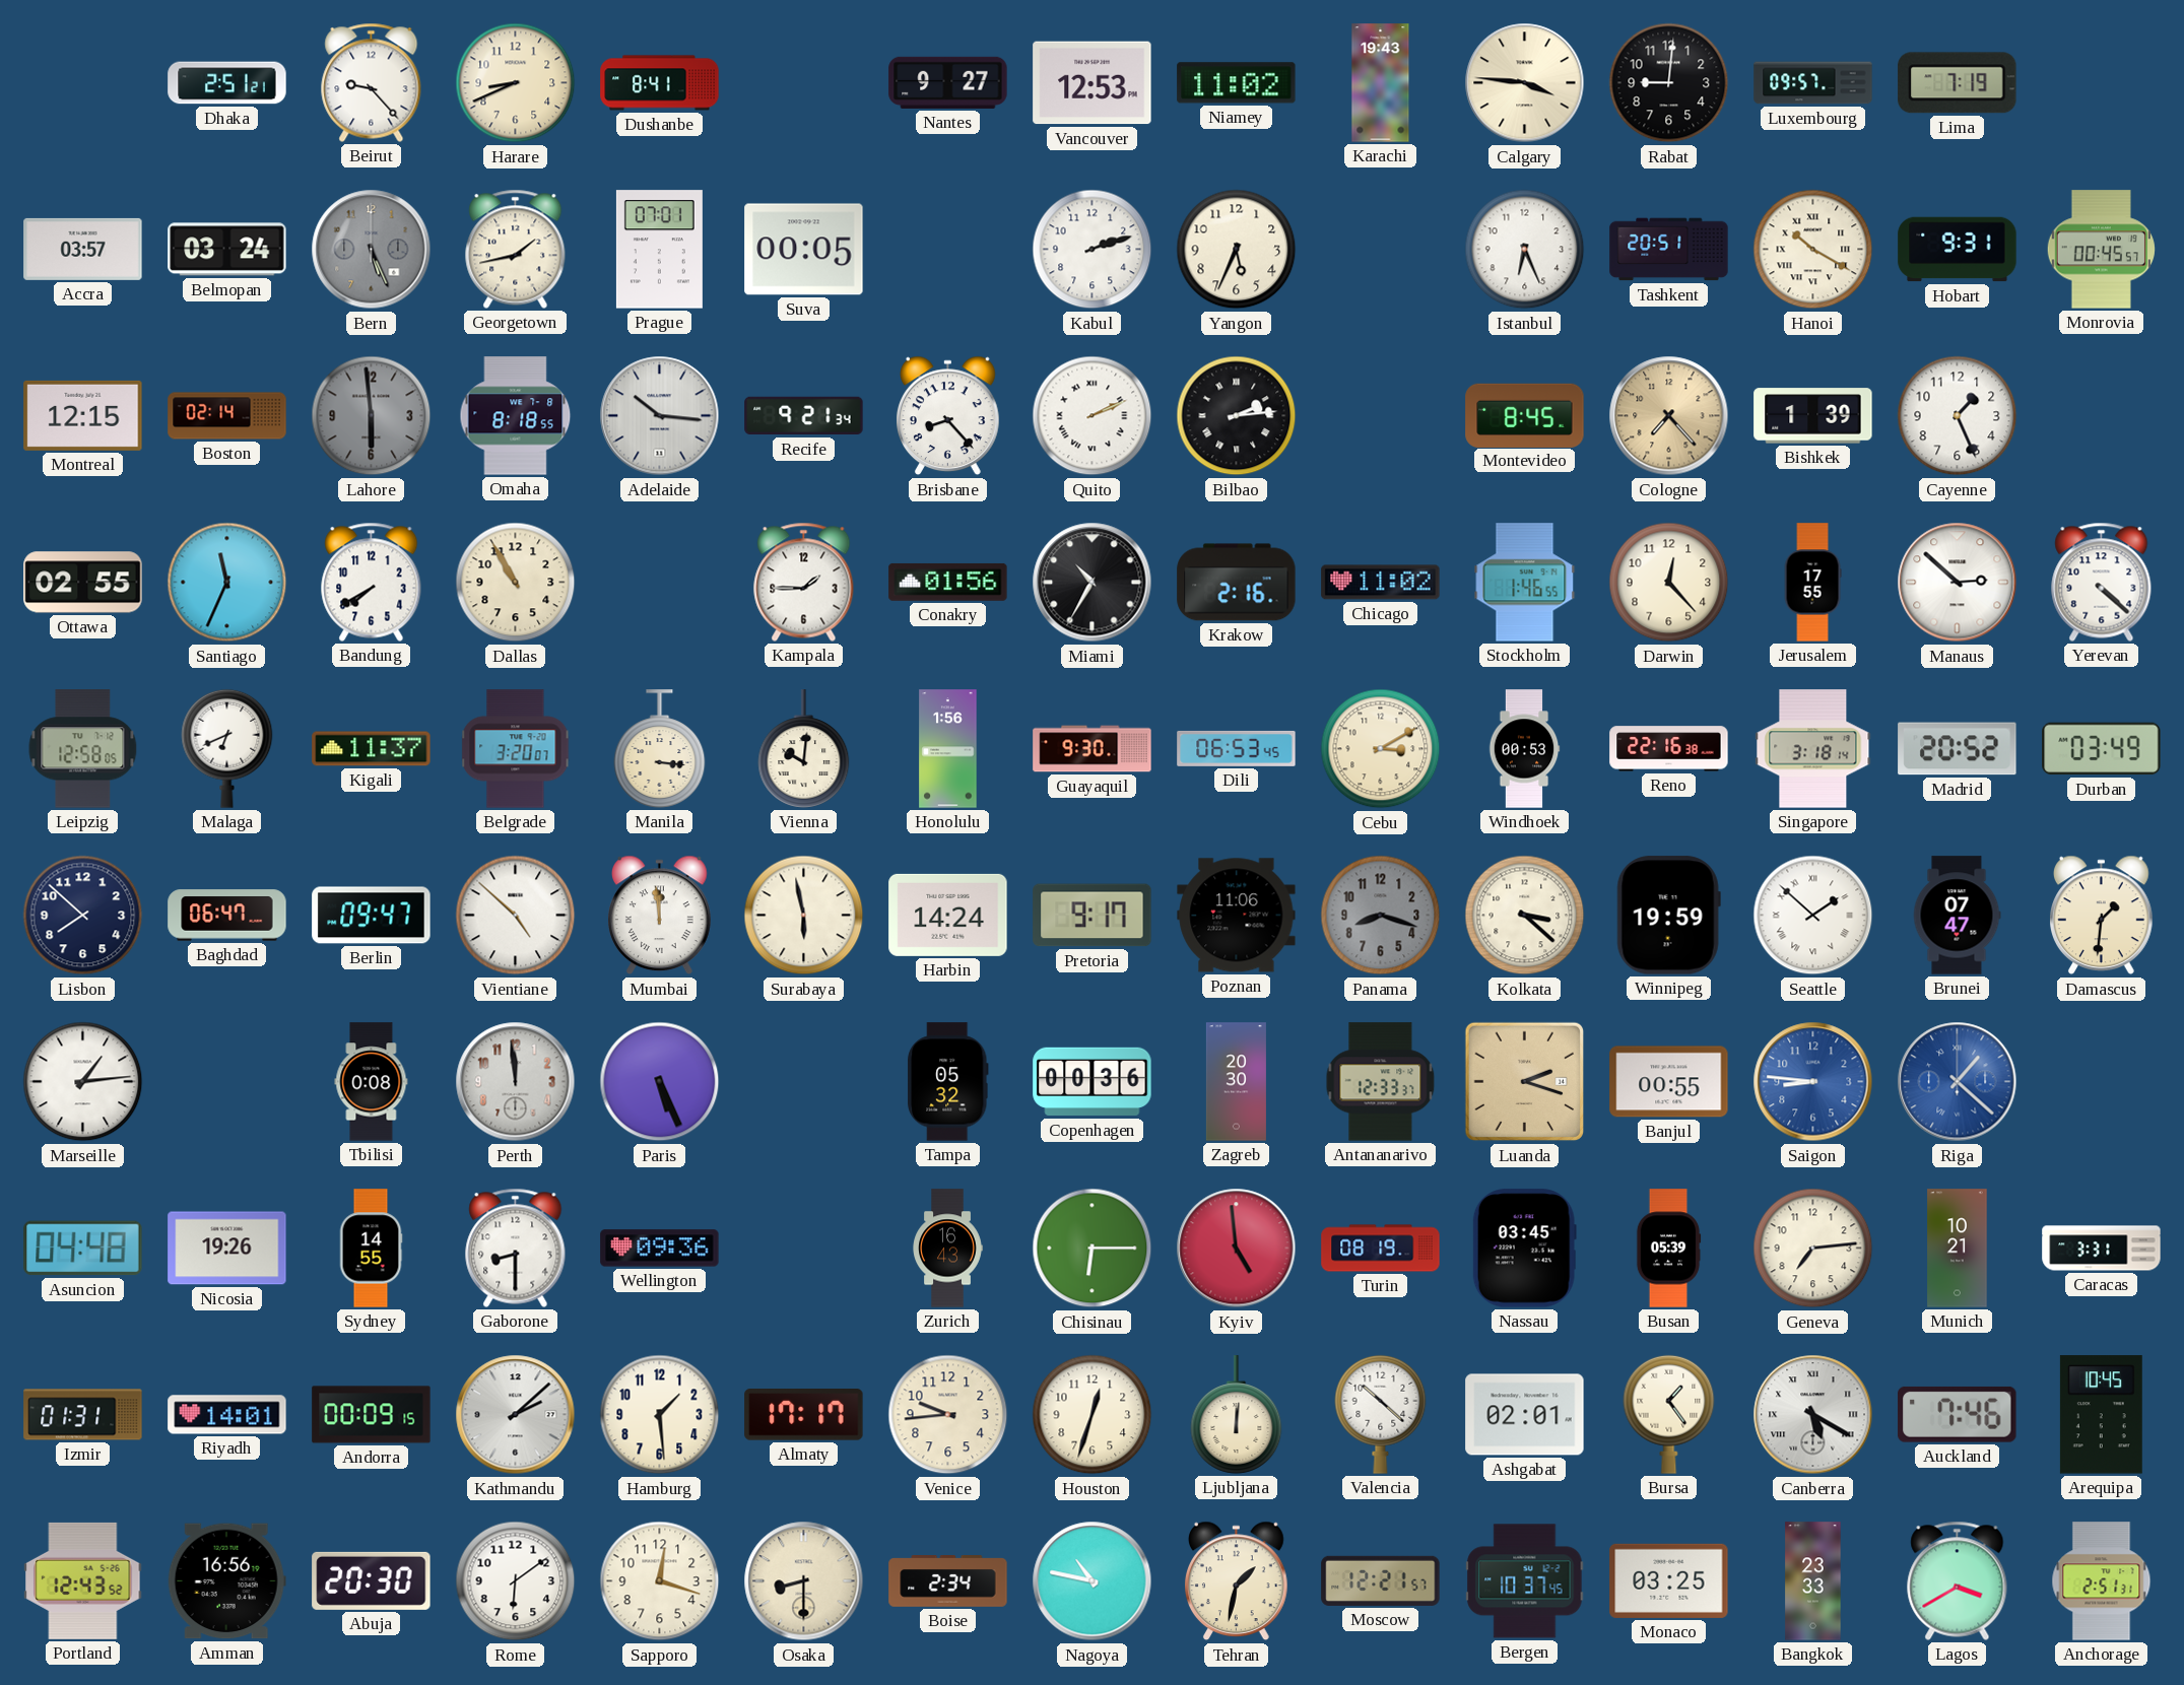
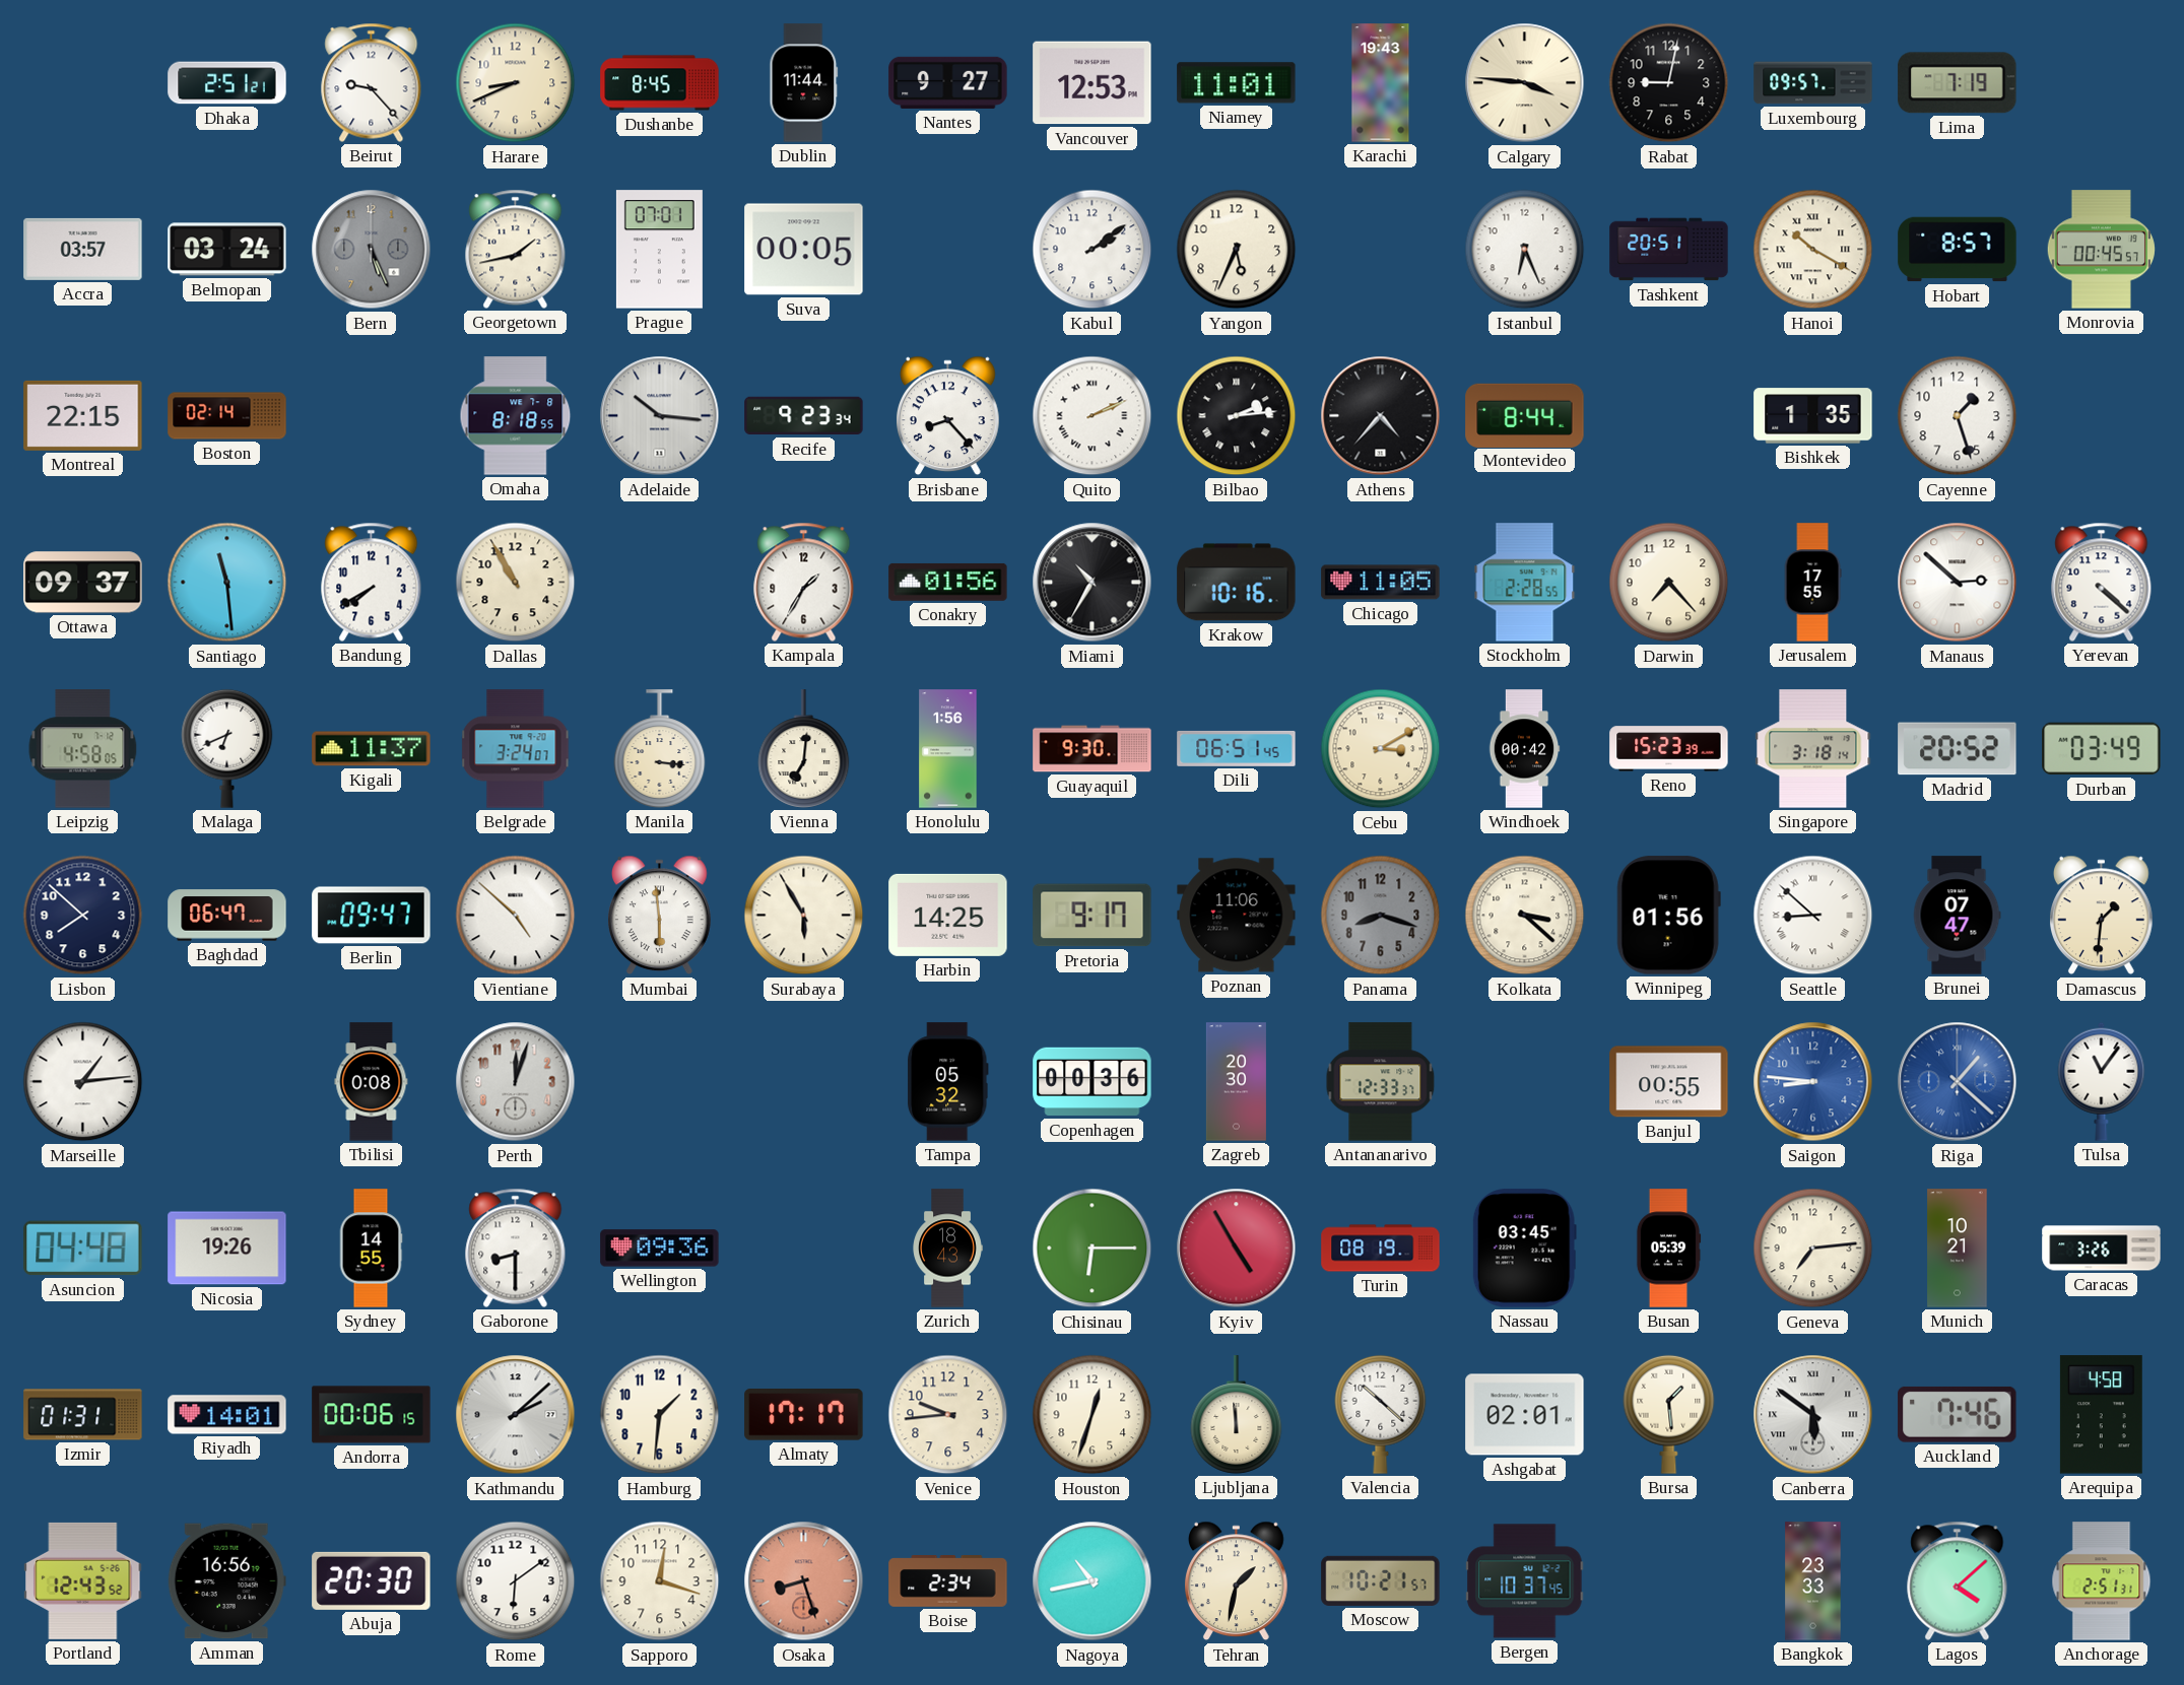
Dushanbe: 8:41 -> 8:45
Dublin: none -> 11:44
Niamey: 11:02 -> 11:01
Rabat: 9:01 -> 9:02
Kabul: 2:12 -> 2:09
Hobart: 9:31 -> 8:57
Montreal: 12:15 -> 22:15
Lahore: 5:59 -> none
Recife: 9:21 -> 9:23
Athens: none -> 4:37
Montevideo: 8:45 -> 8:44
Cologne: 7:23 -> none
Bishkek: 1:39 -> 1:35
Cayenne: 1:26 -> 1:27
Ottawa: 02:55 -> 09:37
Santiago: 11:34 -> 11:29
Kampala: 1:45 -> 1:35
Krakow: 2:16 -> 10:16
Chicago: 11:02 -> 11:05
Stockholm: 1:46 -> 2:28
Darwin: 12:23 -> 7:23
Leipzig: 12:58 -> 4:58
Belgrade: 3:20 -> 3:24
Vienna: 10:01 -> 7:01
Dili: 06:53 -> 06:51
Windhoek: 00:53 -> 00:42
Reno: 22:16 -> 15:23
Mumbai: 11:59 -> 5:59
Surabaya: 5:58 -> 5:55
Harbin: 14:24 -> 14:25
Winnipeg: 19:59 -> 01:56
Seattle: 1:52 -> 8:52
Perth: 11:59 -> 12:03
Paris: 5:26 -> none
Luanda: 2:18 -> none
Tulsa: none -> 11:06
Zurich: 16:43 -> 18:43
Kyiv: 4:59 -> 4:55
Caracas: 3:31 -> 3:26
Andorra: 00:09 -> 00:06
Hamburg: 1:29 -> 1:31
Ljubljana: 12:01 -> 11:59
Bursa: 1:24 -> 1:29
Canberra: 5:20 -> 5:51
Arequipa: 10:45 -> 4:58
Osaka: 8:30 -> 8:27
Osaka dial: cream -> salmon
Nagoya: 10:47 -> 10:43
Moscow: 12:21 -> 10:21
Monaco: 03:25 -> none
Lagos: 3:40 -> 4:08
